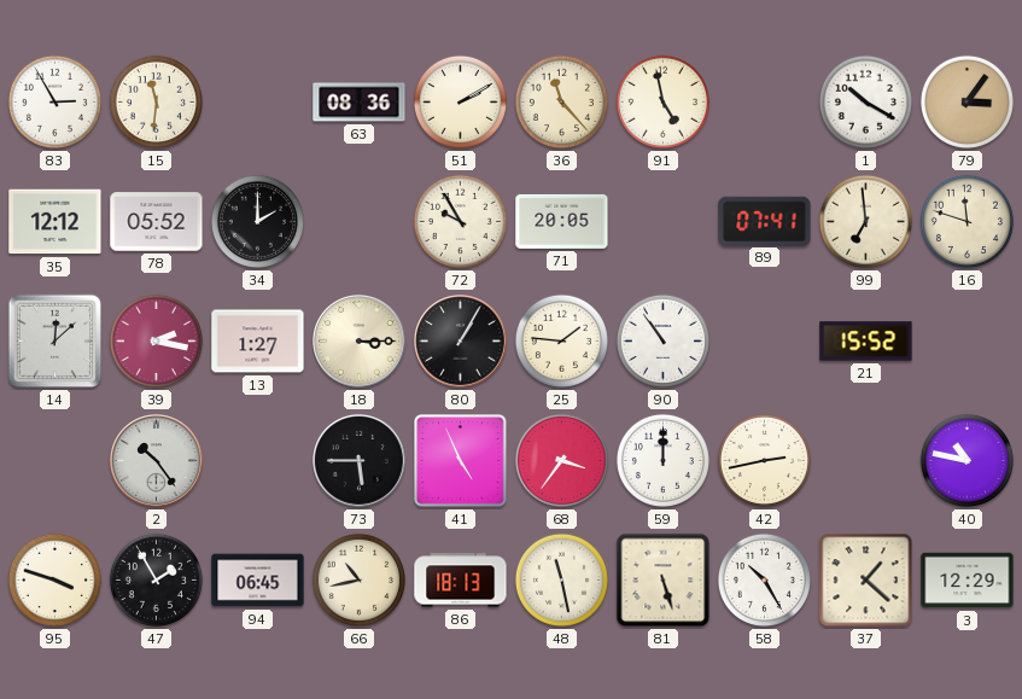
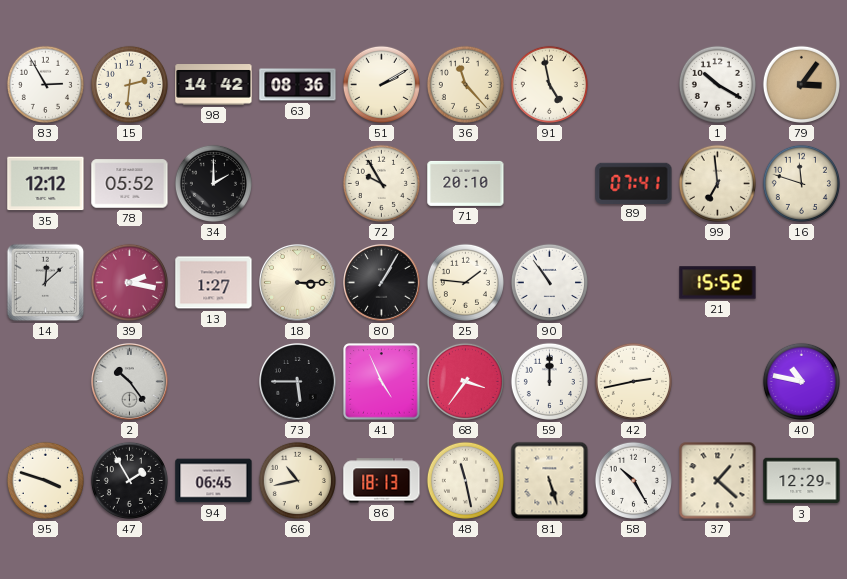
15: 11:31 -> 2:31
98: none -> 14:42
71: 20:05 -> 20:10
